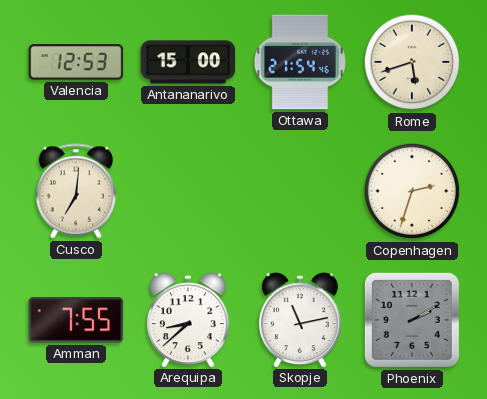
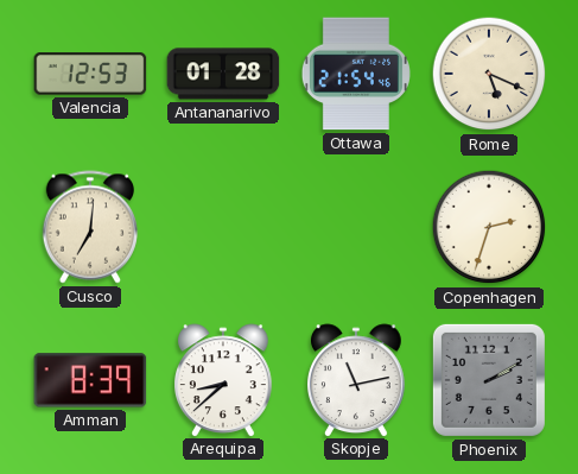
Antananarivo: 15:00 -> 01:28
Rome: 5:42 -> 5:19
Amman: 7:55 -> 8:39
